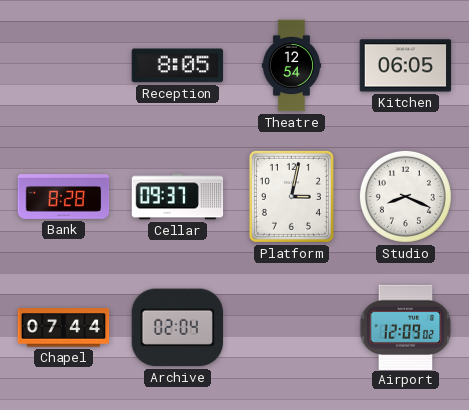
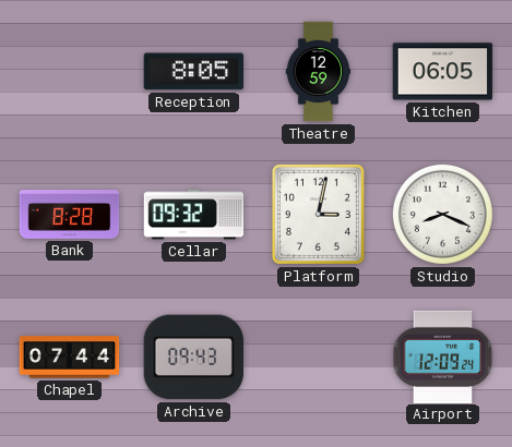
Theatre: 12:54 -> 12:59
Cellar: 09:37 -> 09:32
Archive: 02:04 -> 09:43
Airport: 12:09:02 -> 12:09:24
